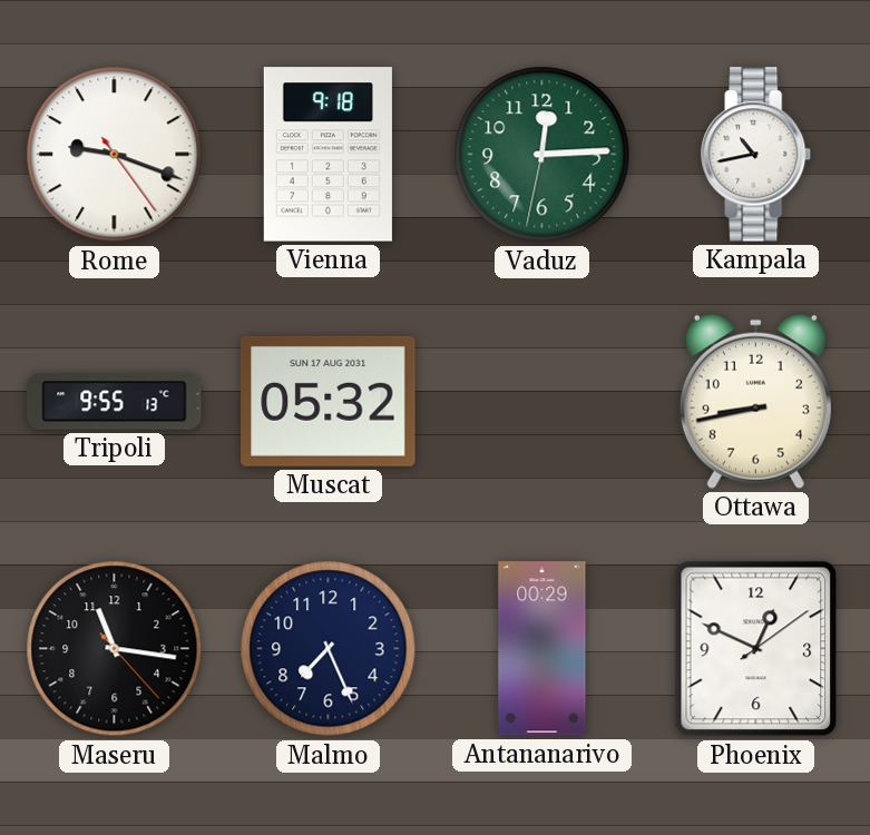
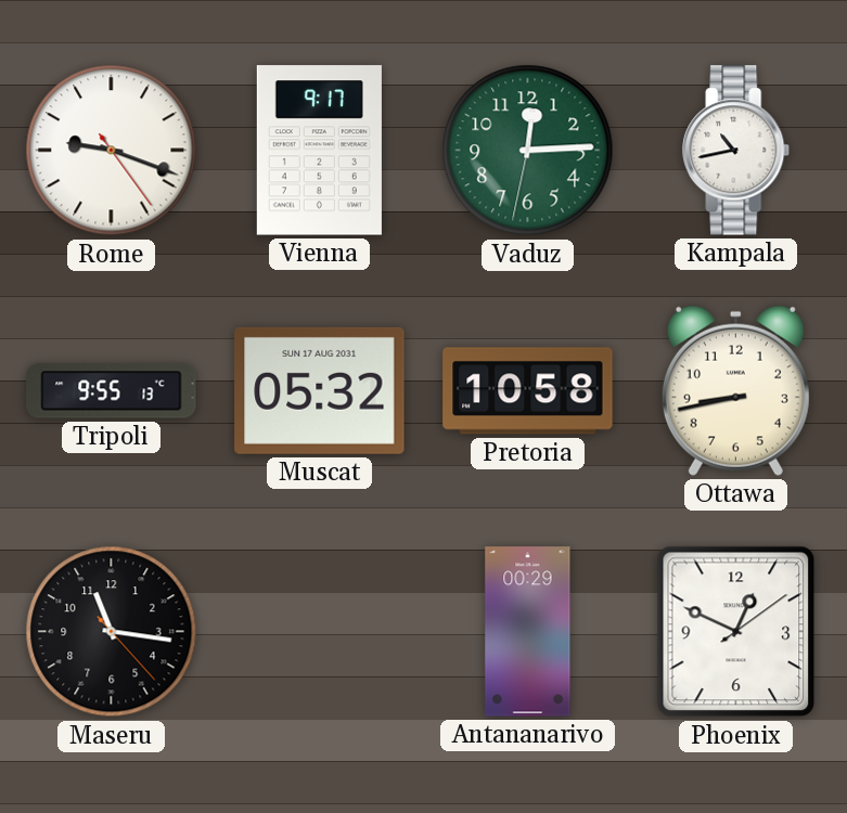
Vienna: 9:18 -> 9:17
Pretoria: none -> 10:58
Malmo: 7:26 -> none
